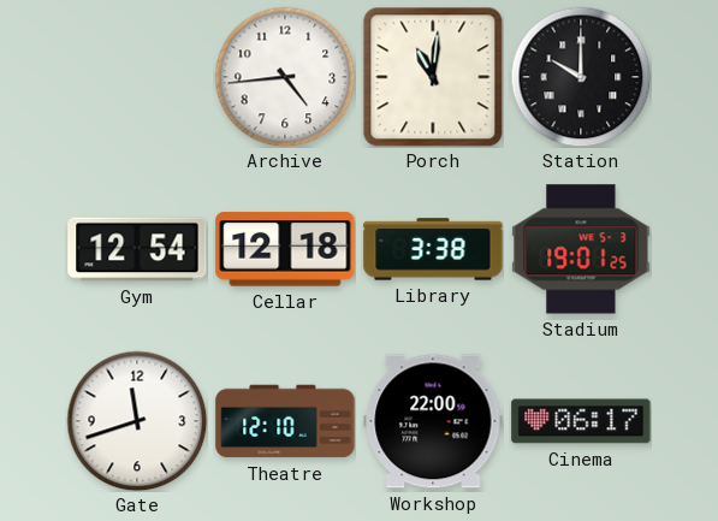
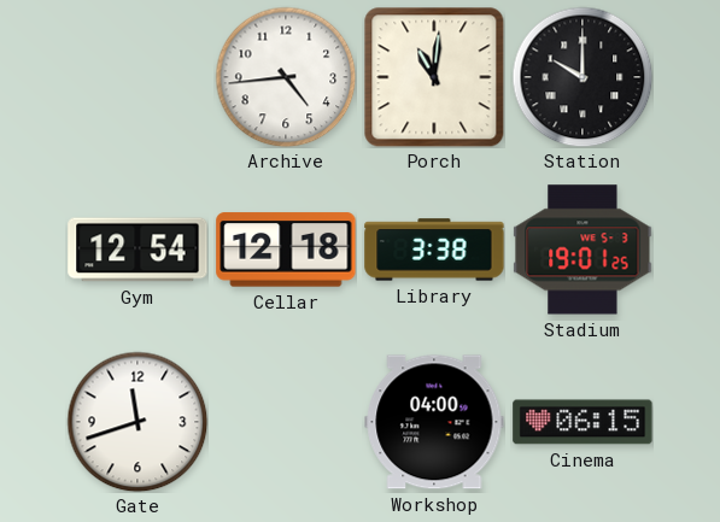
Theatre: 12:10 -> none
Workshop: 22:00 -> 04:00
Cinema: 06:17 -> 06:15
